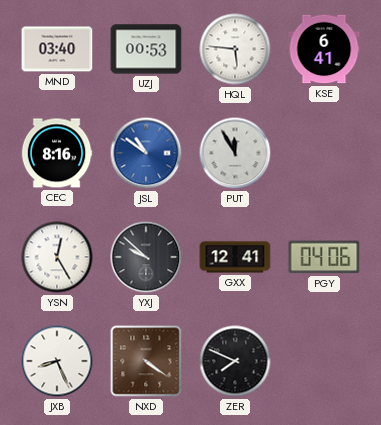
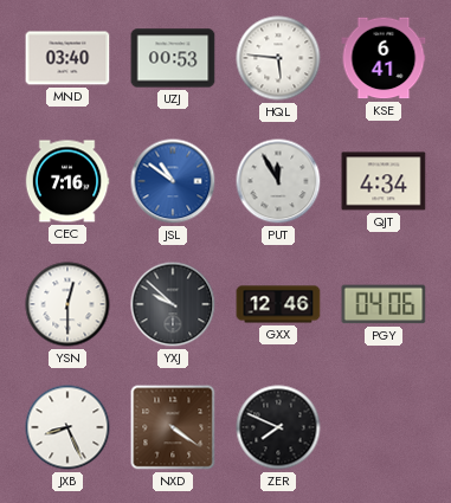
CEC: 8:16 -> 7:16
QJT: none -> 4:34
YSN: 12:25 -> 12:30
GXX: 12:41 -> 12:46
